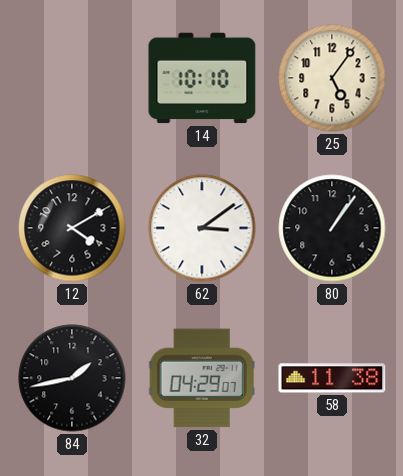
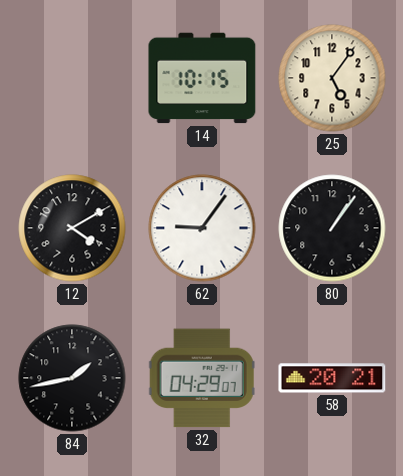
14: 10:10 -> 10:15
62: 3:09 -> 9:06
58: 11:38 -> 20:21
